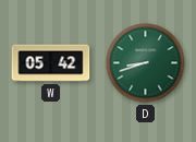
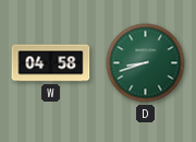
W: 05:42 -> 04:58
